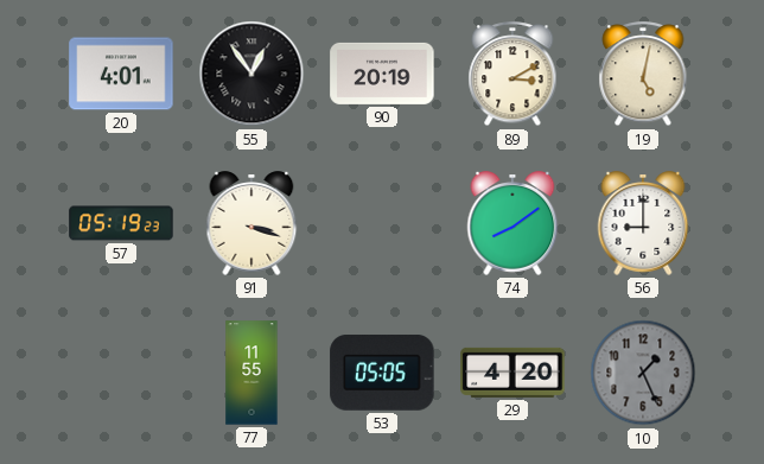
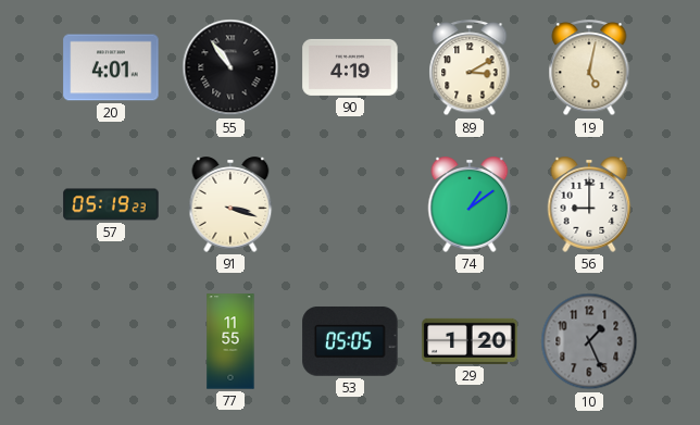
55: 12:54 -> 10:54
90: 20:19 -> 4:19
74: 8:09 -> 1:09
29: 4:20 -> 1:20
